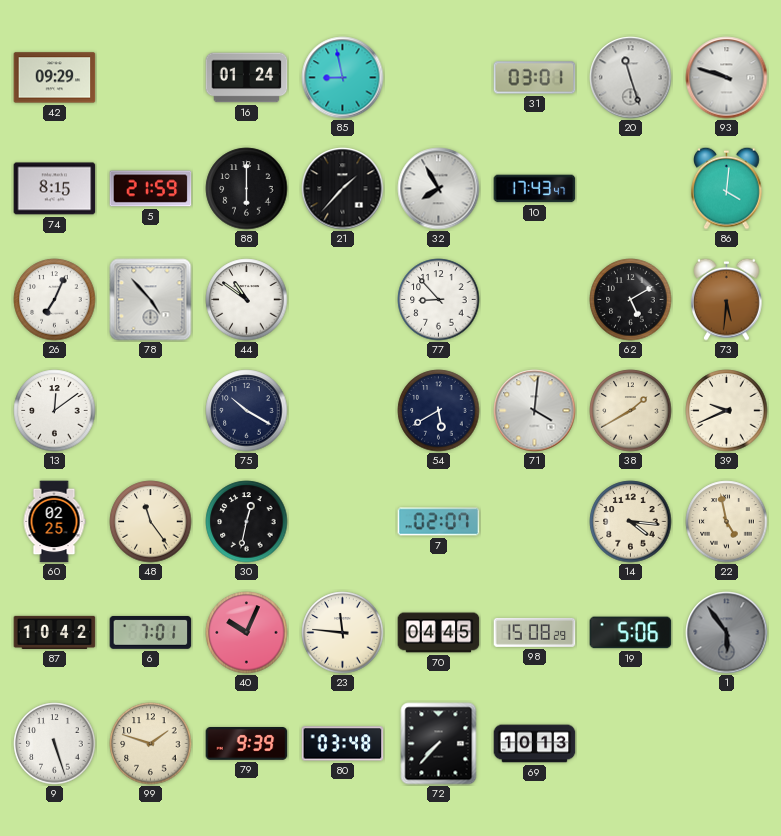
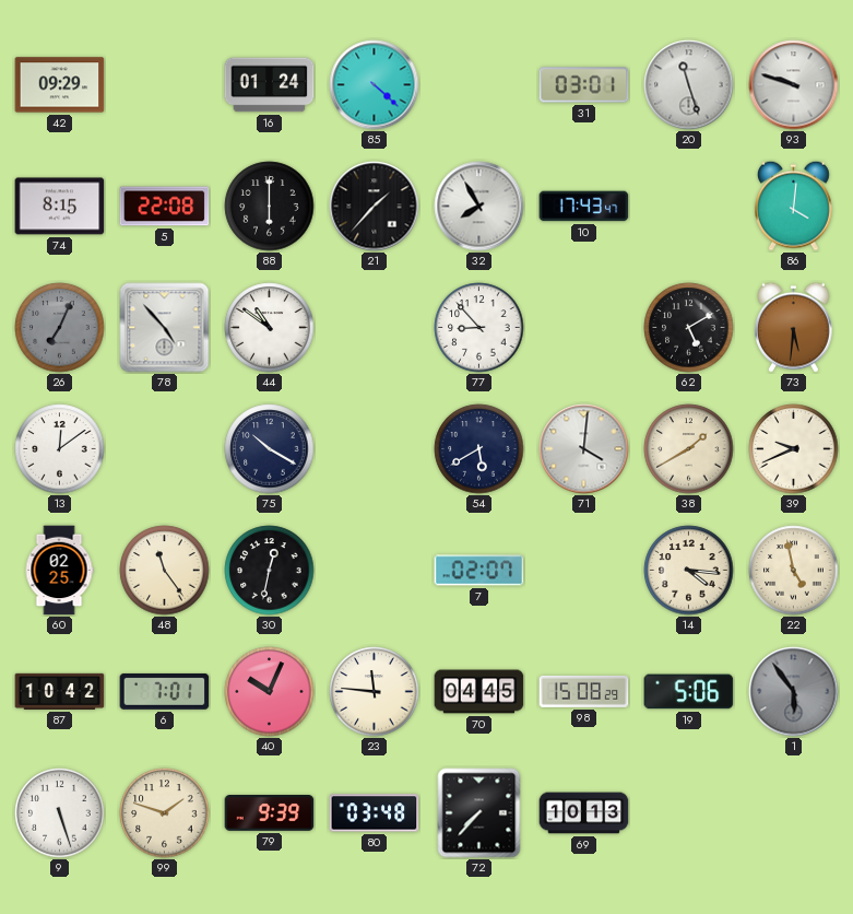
85: 8:58 -> 4:22
5: 21:59 -> 22:08
26 dial: white -> grey
